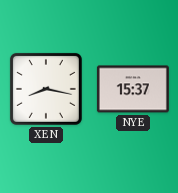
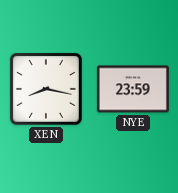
NYE: 15:37 -> 23:59
